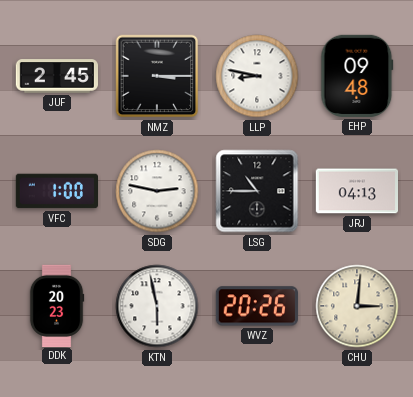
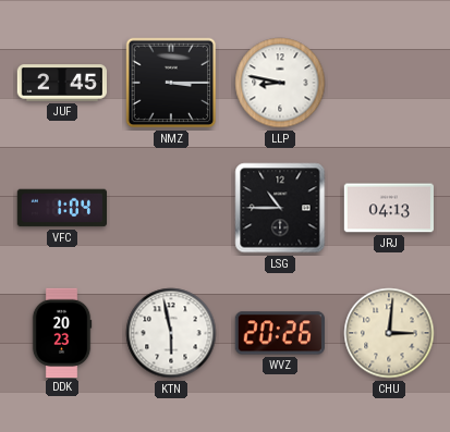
EHP: 09:48 -> none
VFC: 1:00 -> 1:04
SDG: 2:47 -> none
